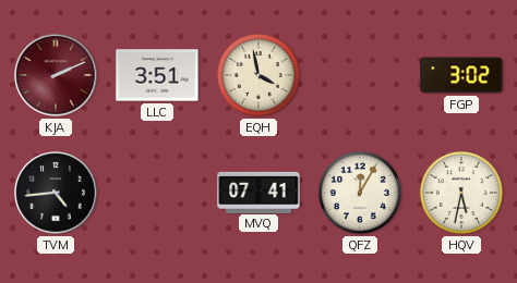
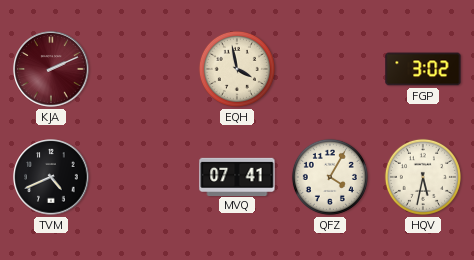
LLC: 3:51 -> none
TVM: 4:44 -> 4:41
QFZ: 12:05 -> 4:05
